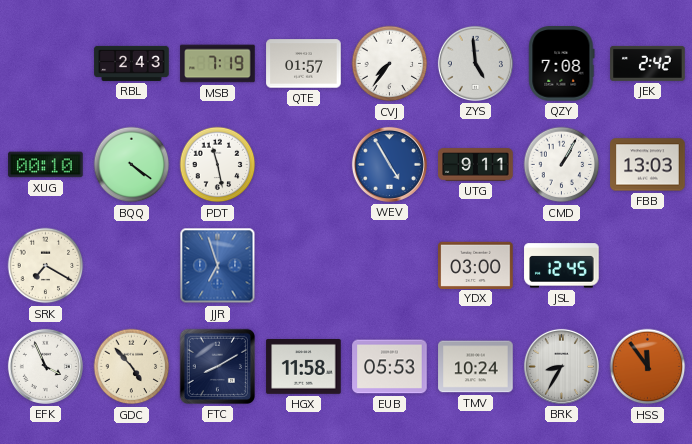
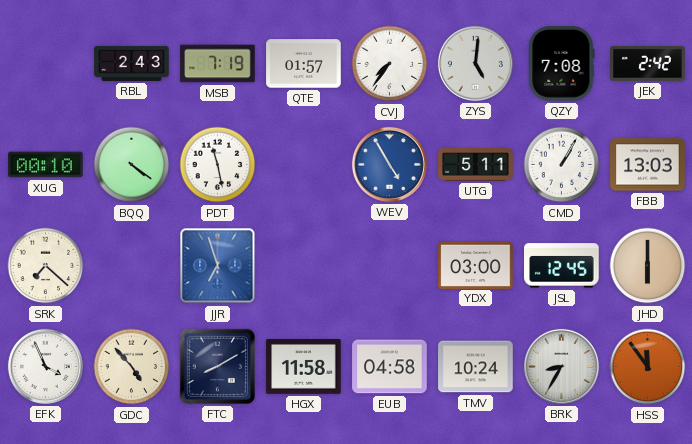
ZYS: 4:59 -> 5:01
UTG: 9:11 -> 5:11
SRK: 7:20 -> 7:22
JHD: none -> 6:00
EUB: 05:53 -> 04:58
